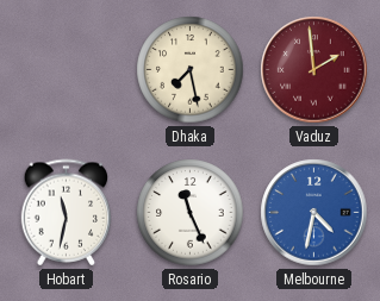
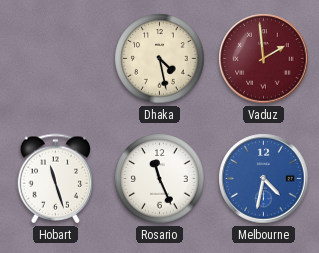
Dhaka: 7:28 -> 4:28
Hobart: 11:32 -> 11:27
